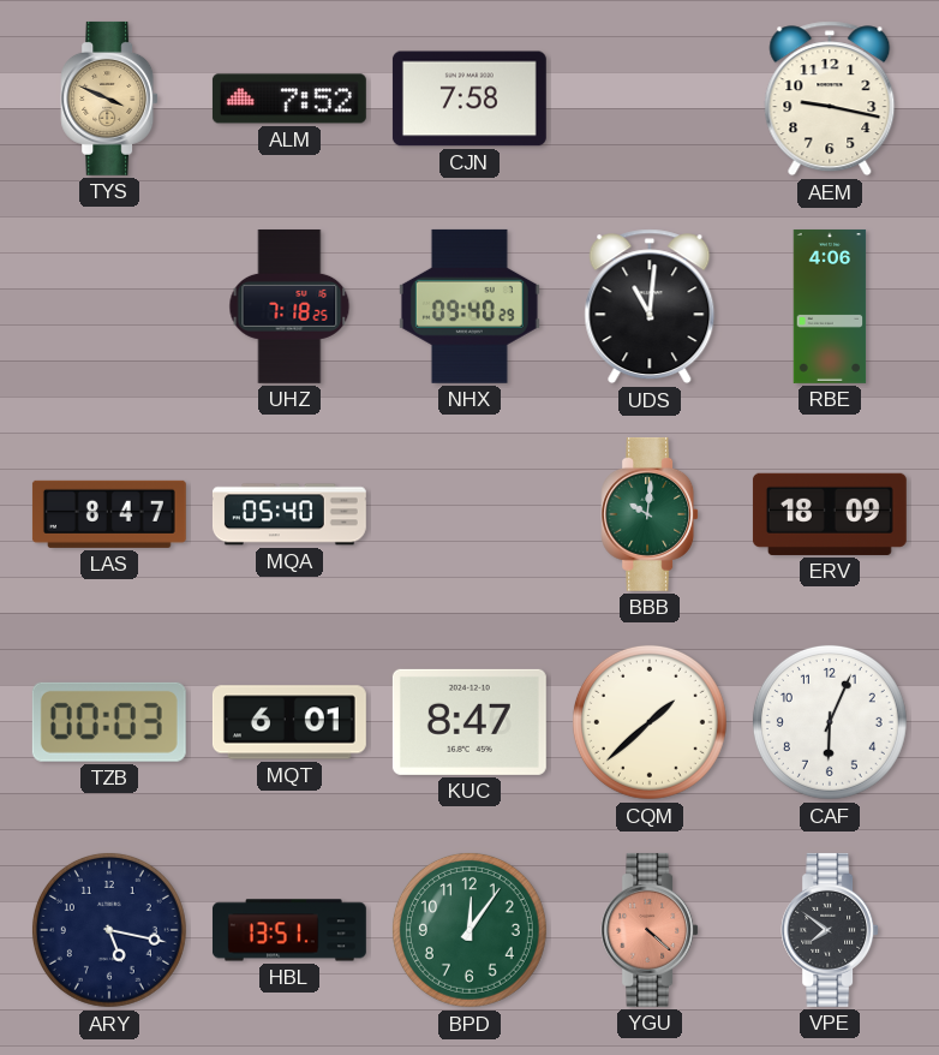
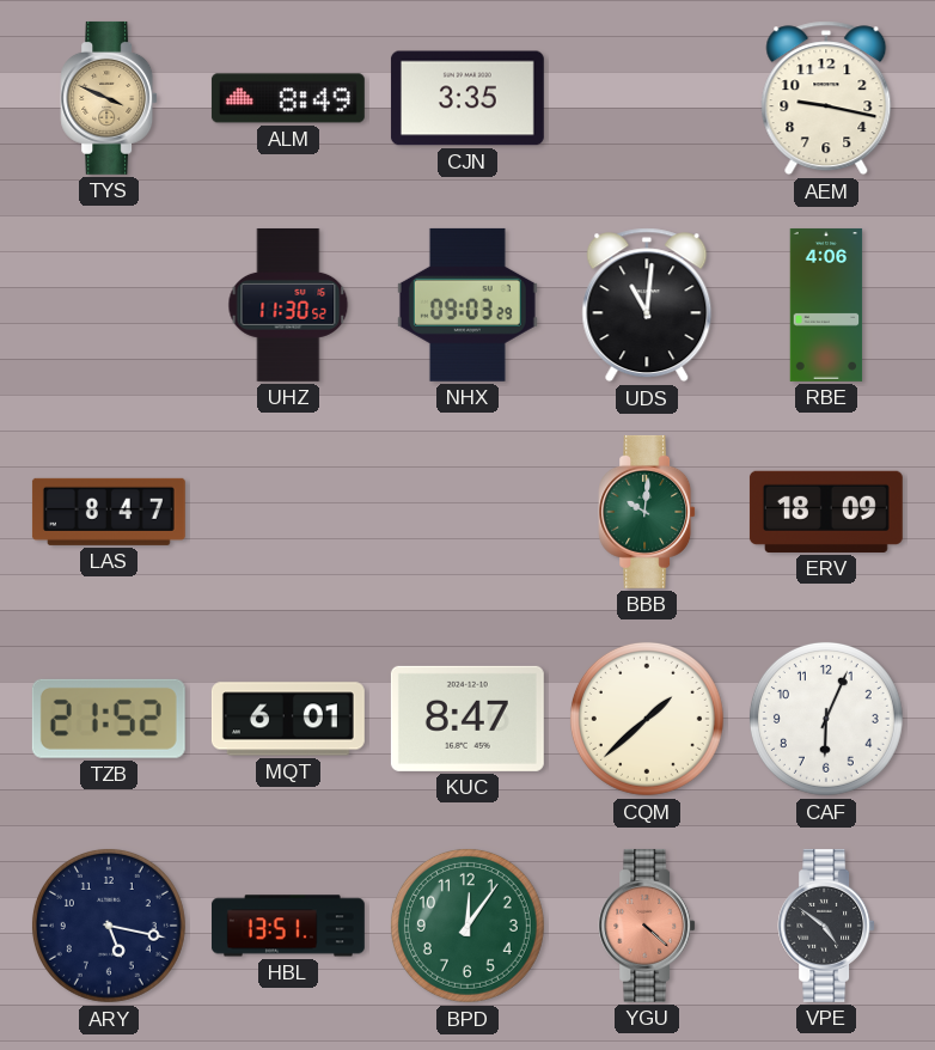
ALM: 7:52 -> 8:49
CJN: 7:58 -> 3:35
UHZ: 7:18 -> 11:30
NHX: 09:40 -> 09:03
MQA: 05:40 -> none
TZB: 00:03 -> 21:52
VPE: 7:51 -> 4:51
